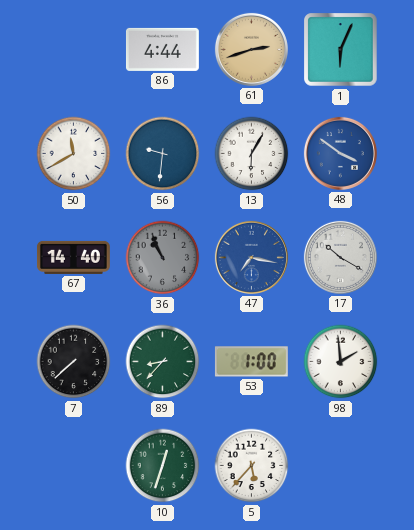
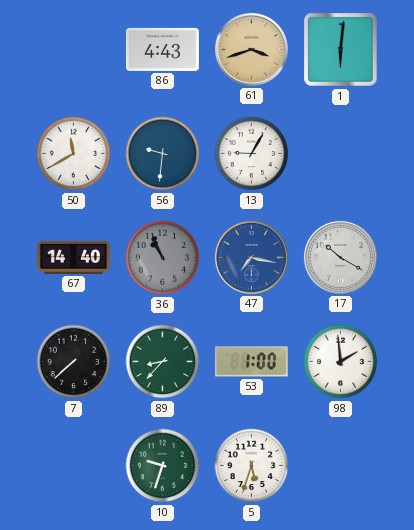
86: 4:44 -> 4:43
61: 2:42 -> 3:42
1: 6:04 -> 6:01
13: 6:05 -> 9:05
48: 3:51 -> none
10: 12:33 -> 9:33
5: 5:37 -> 5:33
